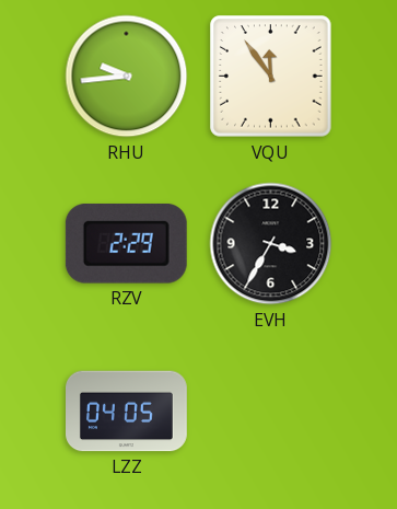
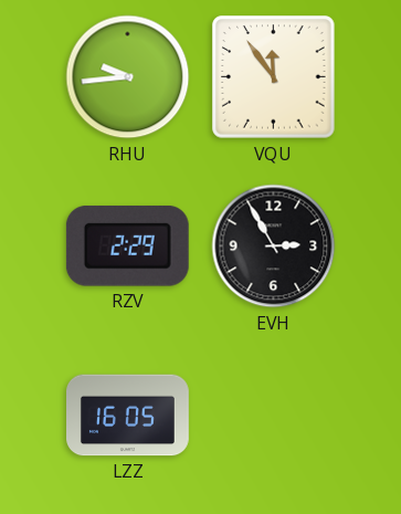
EVH: 3:35 -> 2:55
LZZ: 04:05 -> 16:05
